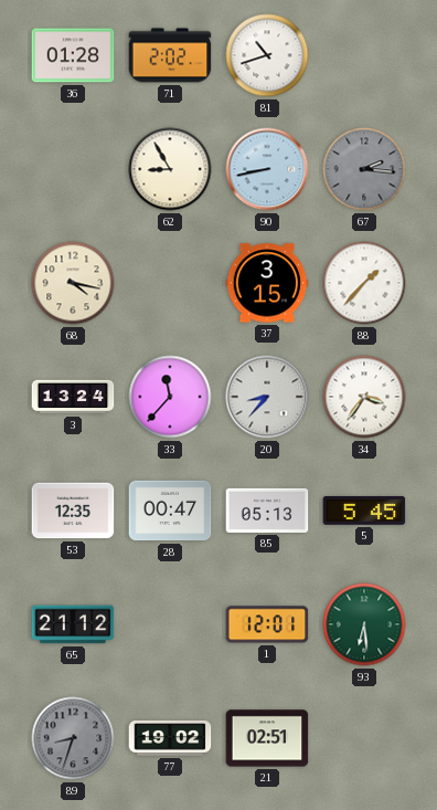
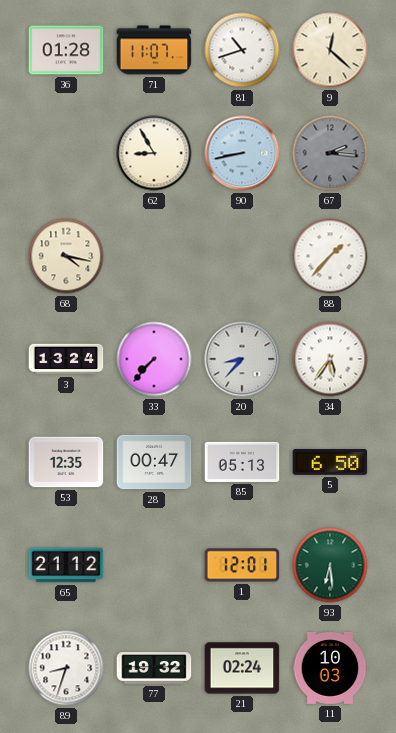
71: 2:02 -> 11:07
9: none -> 12:22
37: 3:15 -> none
33: 11:37 -> 7:37
34: 3:36 -> 5:36
5: 5:45 -> 6:50
89 dial: grey -> white
77: 19:02 -> 19:32
21: 02:51 -> 02:24
11: none -> 10:03
